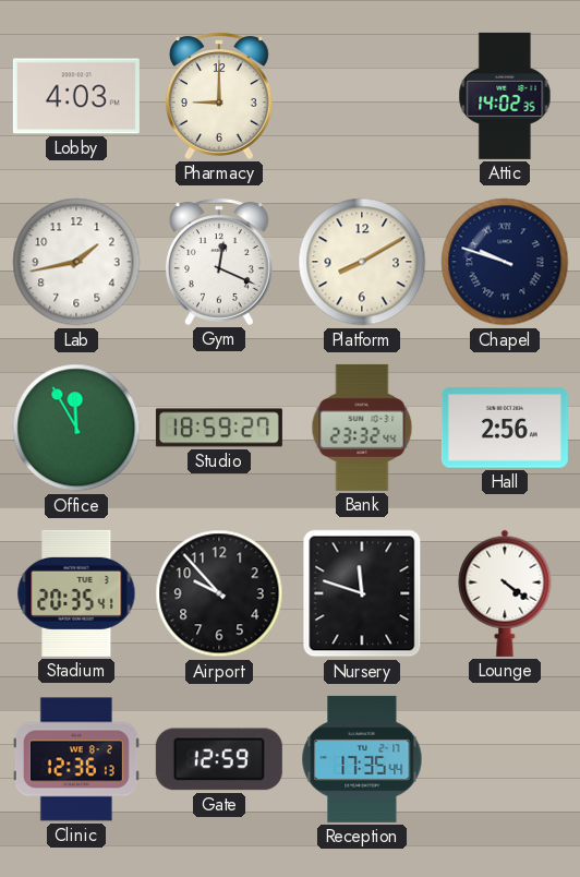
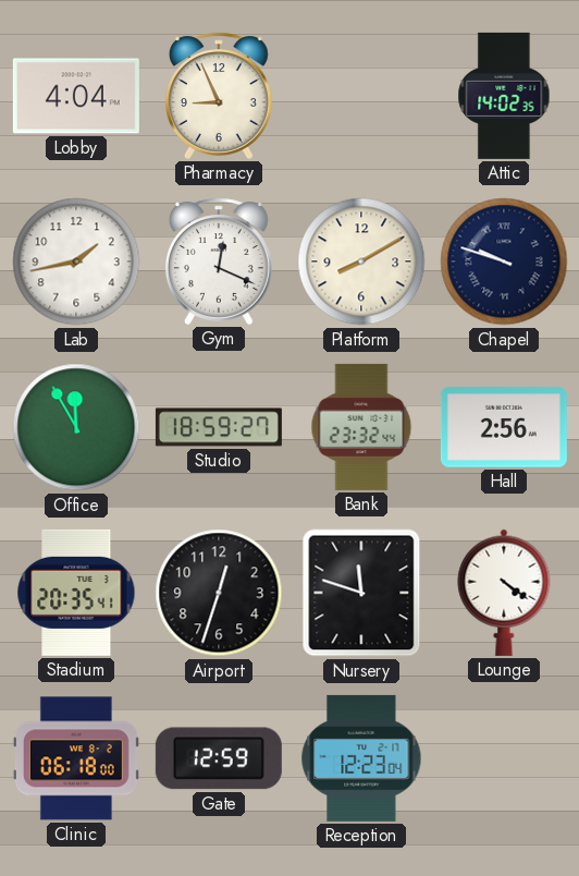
Lobby: 4:03 -> 4:04
Pharmacy: 9:00 -> 8:56
Airport: 9:53 -> 12:33
Clinic: 12:36 -> 06:18
Reception: 17:35 -> 12:23
